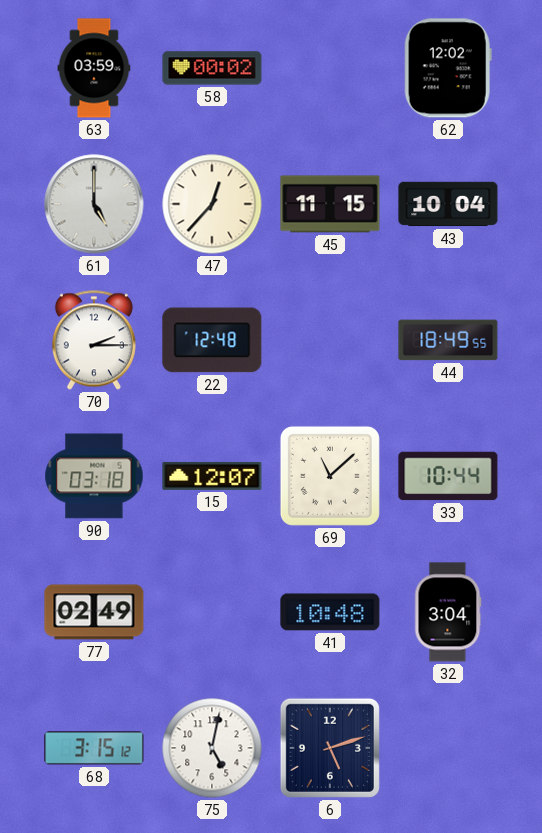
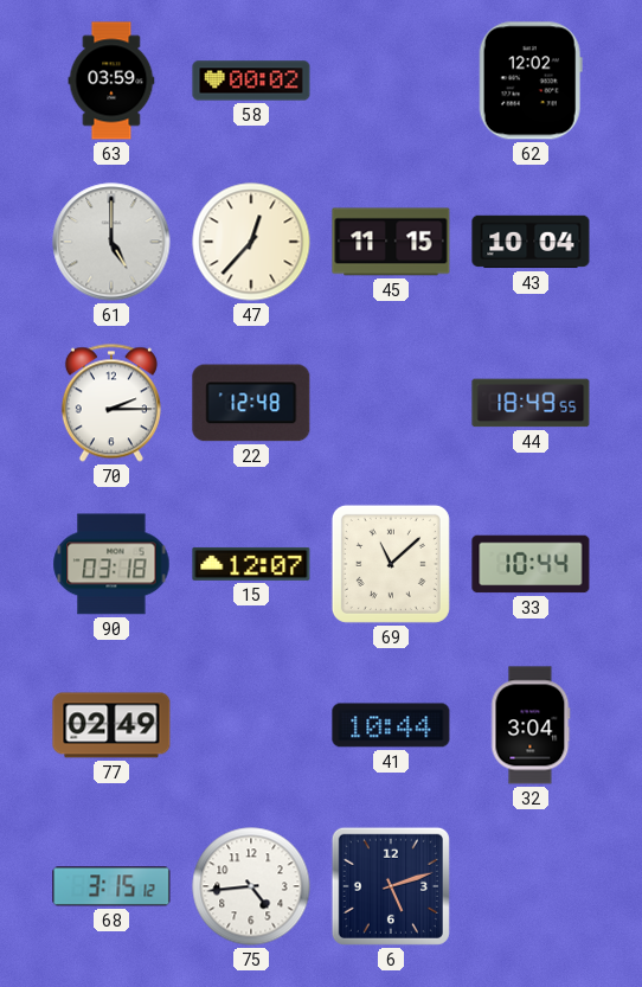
41: 10:48 -> 10:44
75: 5:02 -> 4:44
